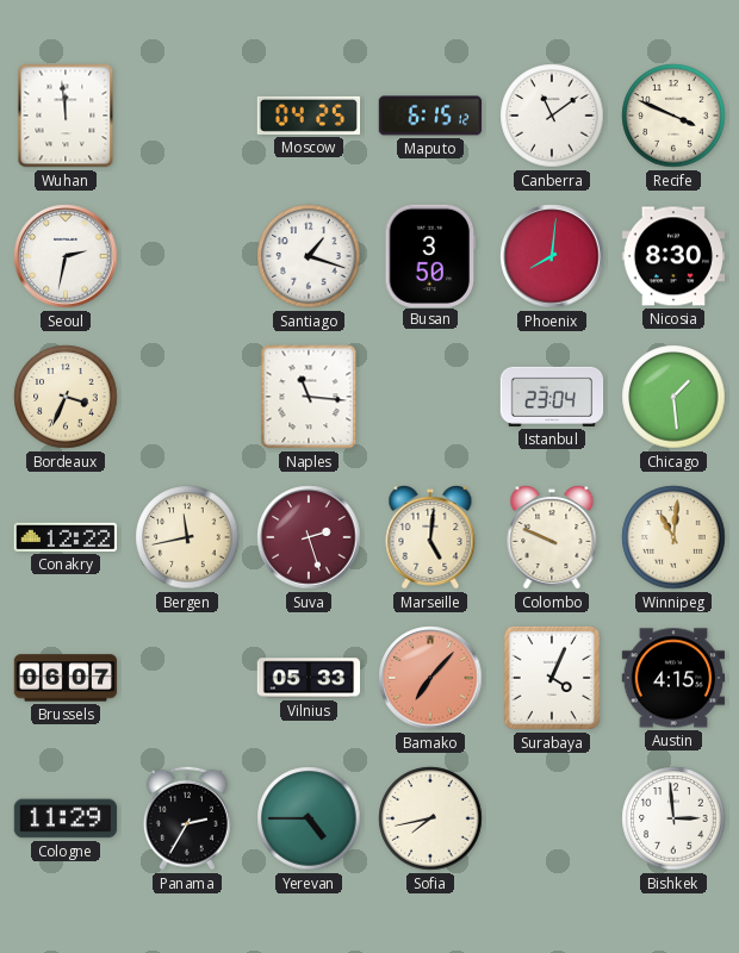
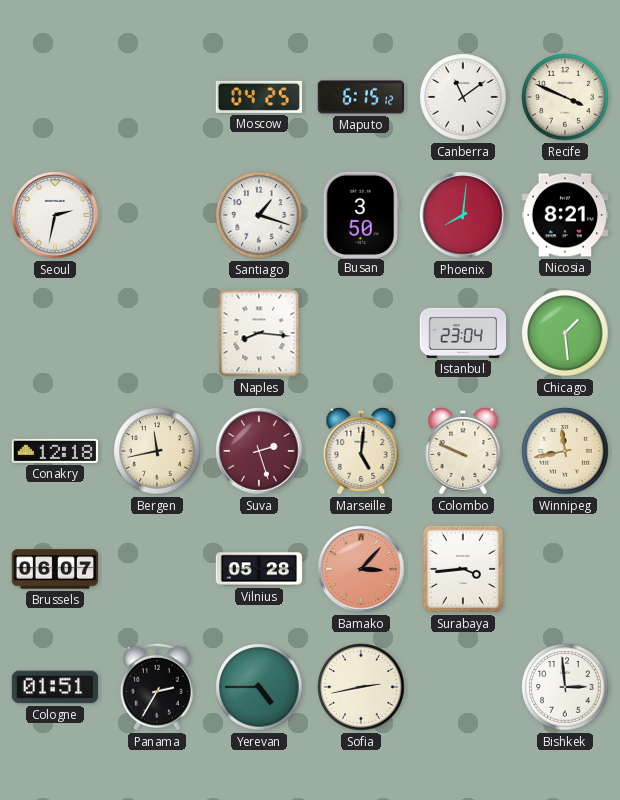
Wuhan: 11:59 -> none
Nicosia: 8:30 -> 8:21
Bordeaux: 3:34 -> none
Naples: 11:16 -> 8:16
Conakry: 12:22 -> 12:18
Winnipeg: 11:01 -> 11:43
Vilnius: 05:33 -> 05:28
Bamako: 7:07 -> 3:07
Surabaya: 4:04 -> 3:44
Austin: 4:15 -> none
Cologne: 11:29 -> 01:51
Sofia: 7:43 -> 2:43
